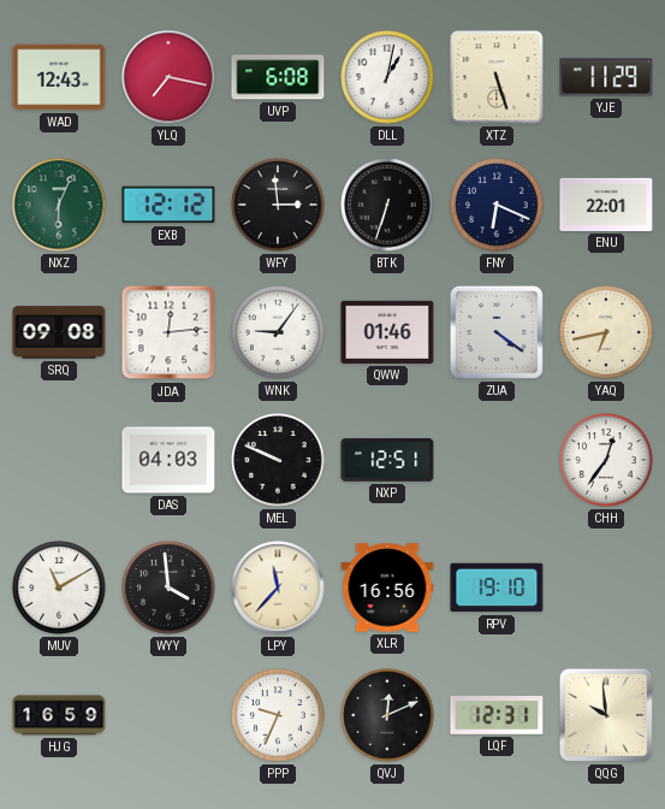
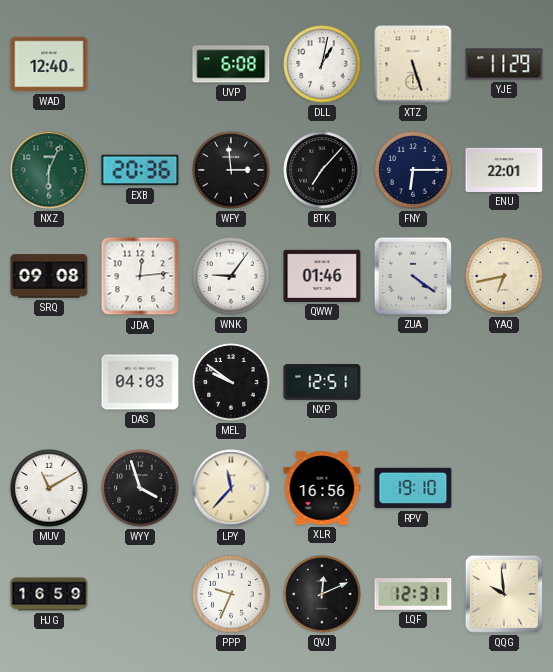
WAD: 12:43 -> 12:40
YLQ: 7:17 -> none
EXB: 12:12 -> 20:36
BTK: 6:33 -> 7:07
FNY: 6:19 -> 6:15
MEL: 9:49 -> 9:51
CHH: 12:36 -> none
WYY: 3:59 -> 3:57
